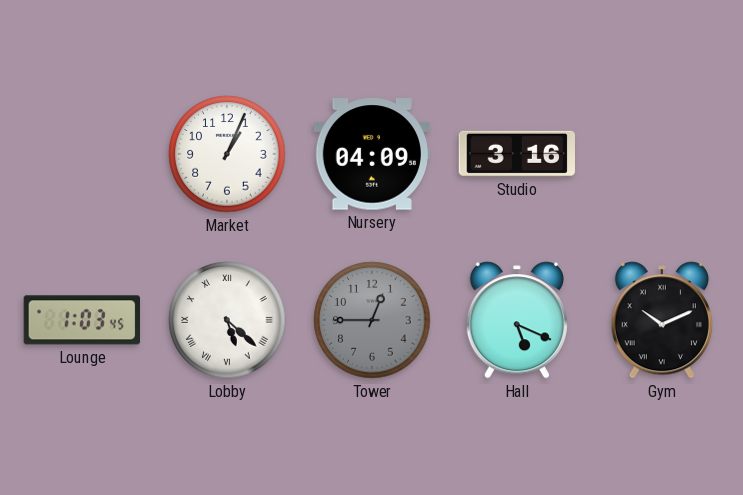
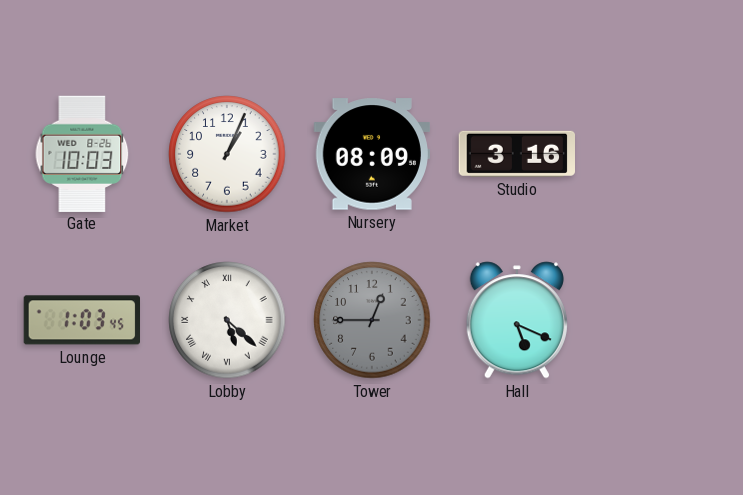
Gate: none -> 10:03
Nursery: 04:09 -> 08:09
Gym: 10:11 -> none
